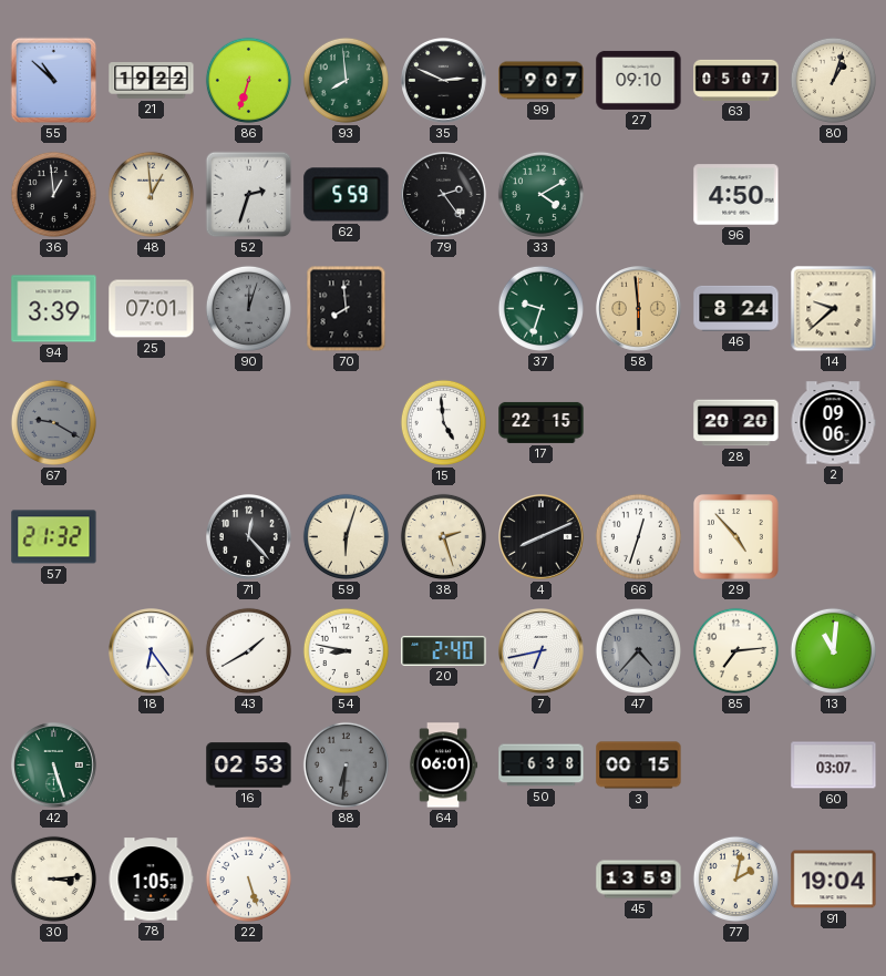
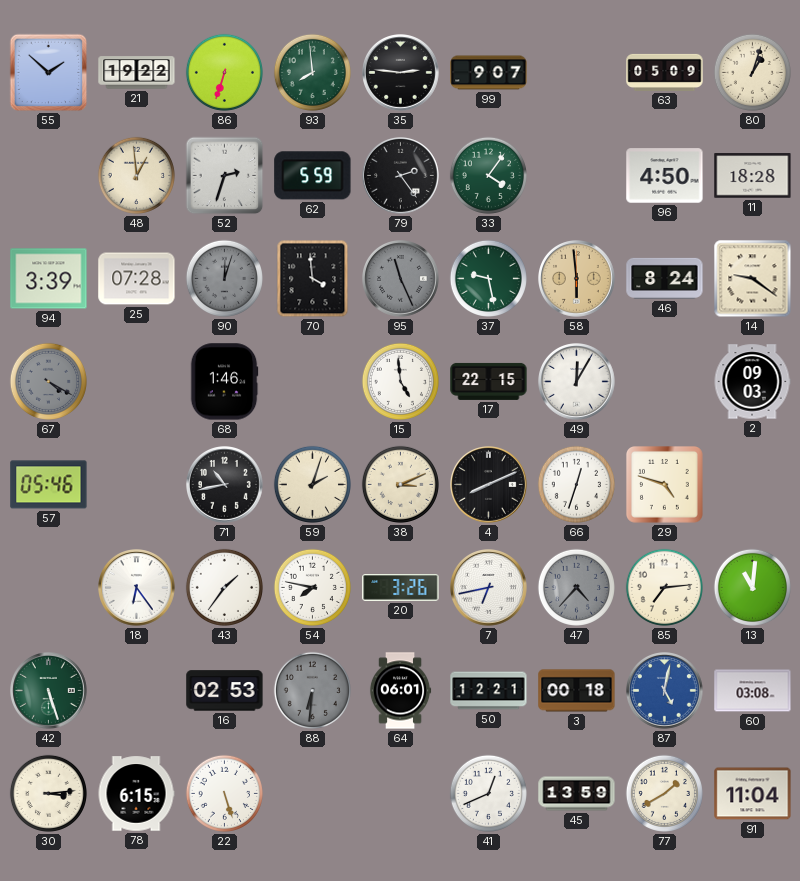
55: 10:52 -> 1:52
35: 2:49 -> 2:46
27: 09:10 -> none
63: 05:07 -> 05:09
36: 12:59 -> none
33: 4:10 -> 4:06
11: none -> 18:28
25: 07:01 -> 07:28
70: 7:59 -> 3:59
95: none -> 11:26
37: 9:33 -> 9:28
14: 9:38 -> 9:21
67: 9:20 -> 4:20
68: none -> 1:46
49: none -> 12:05
28: 20:20 -> none
2: 09:06 -> 09:03
57: 21:32 -> 05:46
71: 12:23 -> 10:43
59: 6:03 -> 2:03
38: 2:27 -> 3:11
29: 4:53 -> 4:48
43: 1:40 -> 1:36
54: 8:47 -> 7:47
20: 2:40 -> 3:26
50: 6:38 -> 12:21
3: 00:15 -> 00:18
87: none -> 5:02
60: 03:07 -> 03:08
78: 1:05 -> 6:15
41: none -> 12:41
77: 2:02 -> 1:40
91: 19:04 -> 11:04
